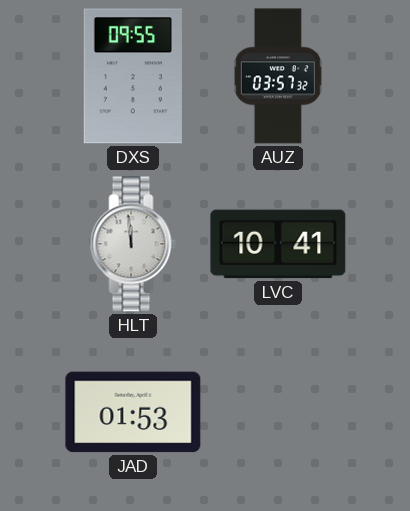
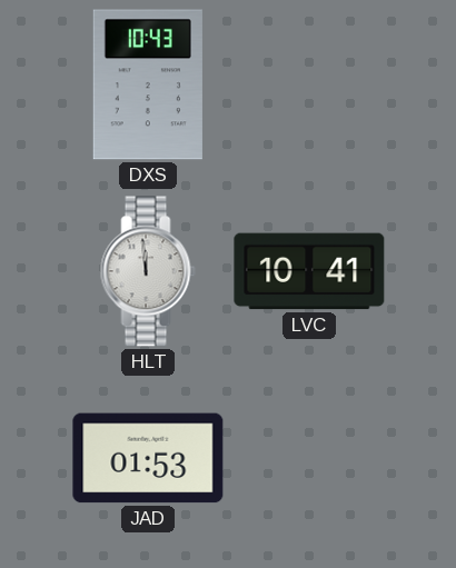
DXS: 09:55 -> 10:43
AUZ: 03:57 -> none
